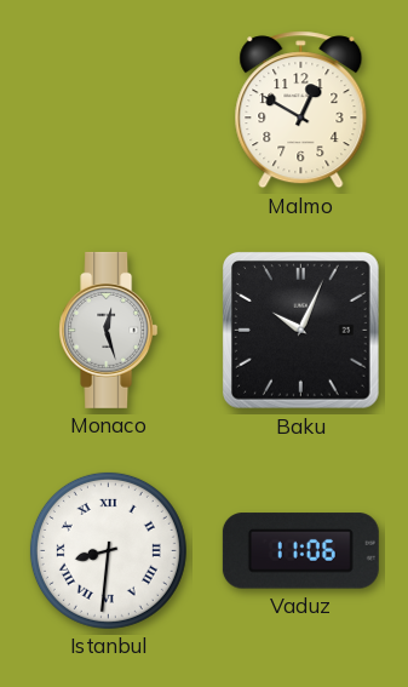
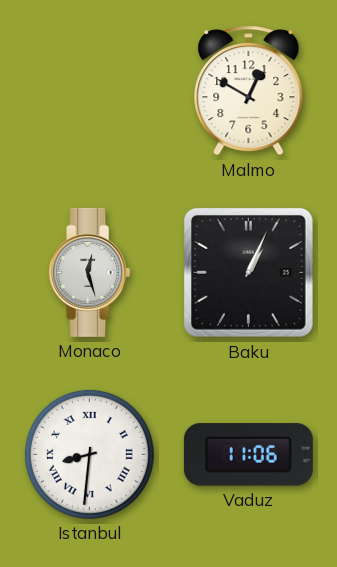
Baku: 10:04 -> 1:04
